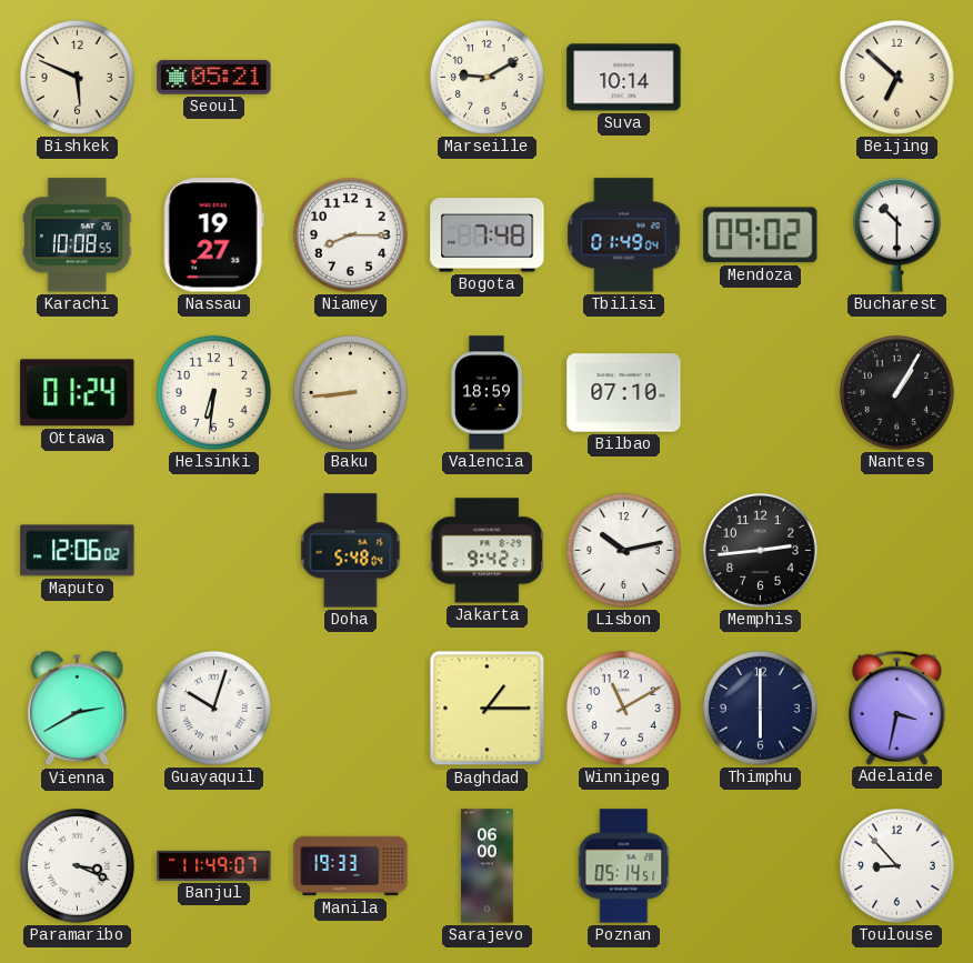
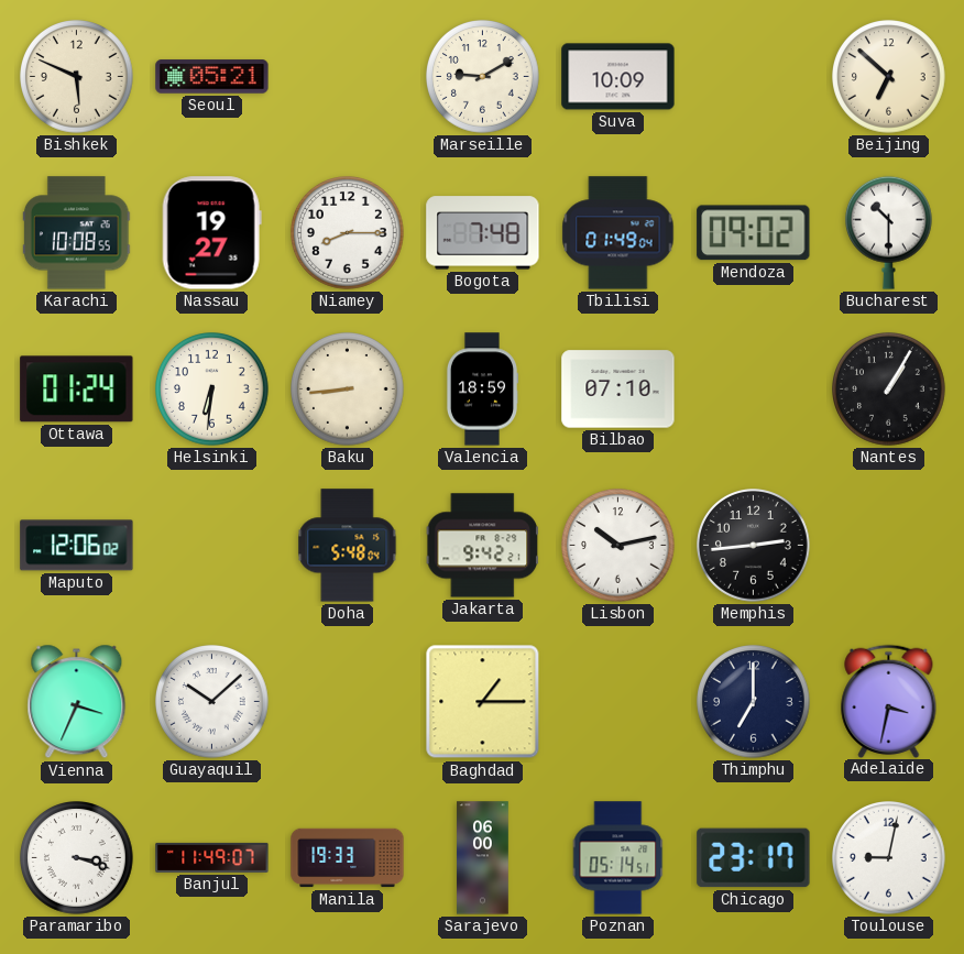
Suva: 10:14 -> 10:09
Vienna: 2:40 -> 3:34
Guayaquil: 10:03 -> 10:08
Winnipeg: 11:10 -> none
Thimphu: 6:00 -> 7:00
Paramaribo: 3:19 -> 3:18
Chicago: none -> 23:17
Toulouse: 8:53 -> 9:02
